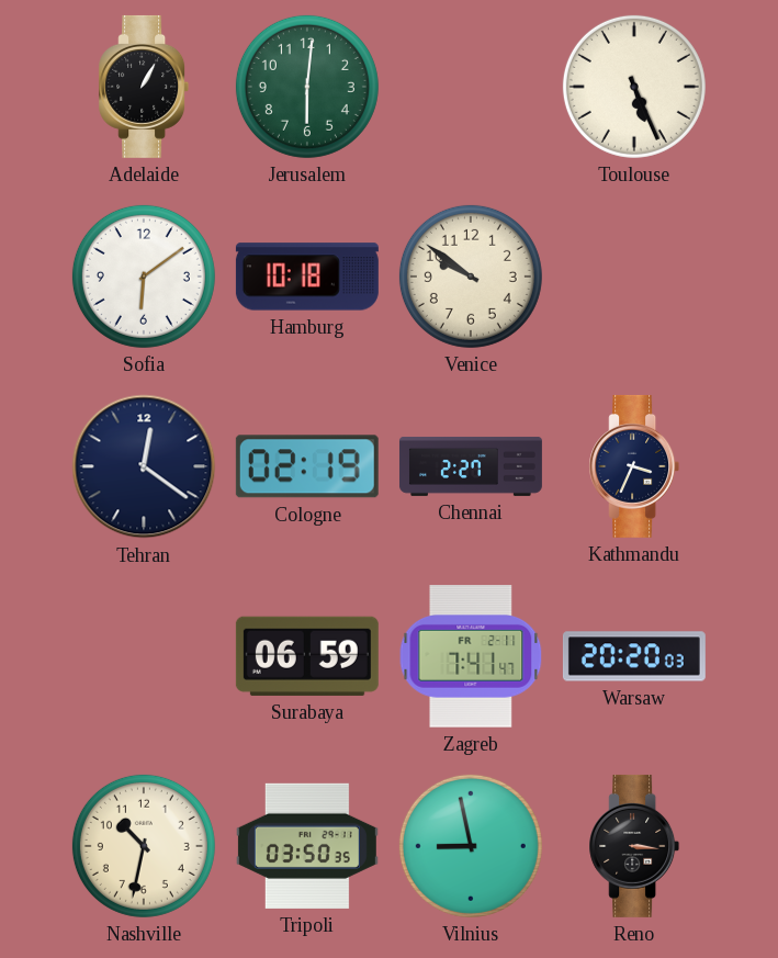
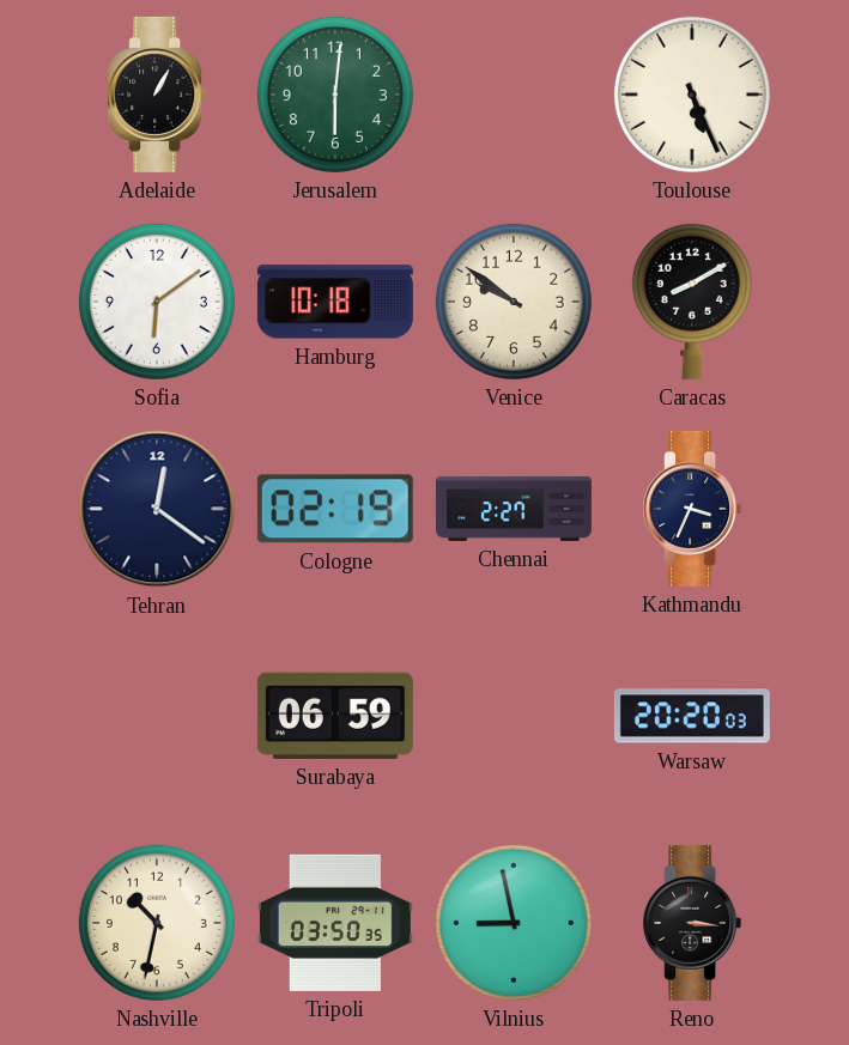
Caracas: none -> 8:10
Zagreb: 7:41 -> none
